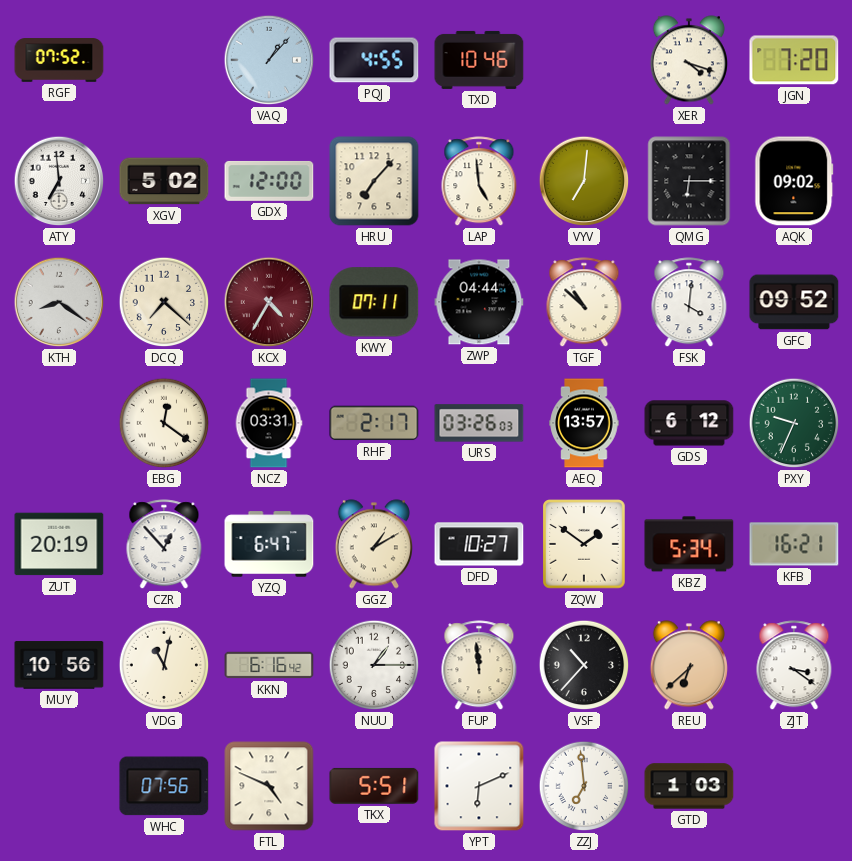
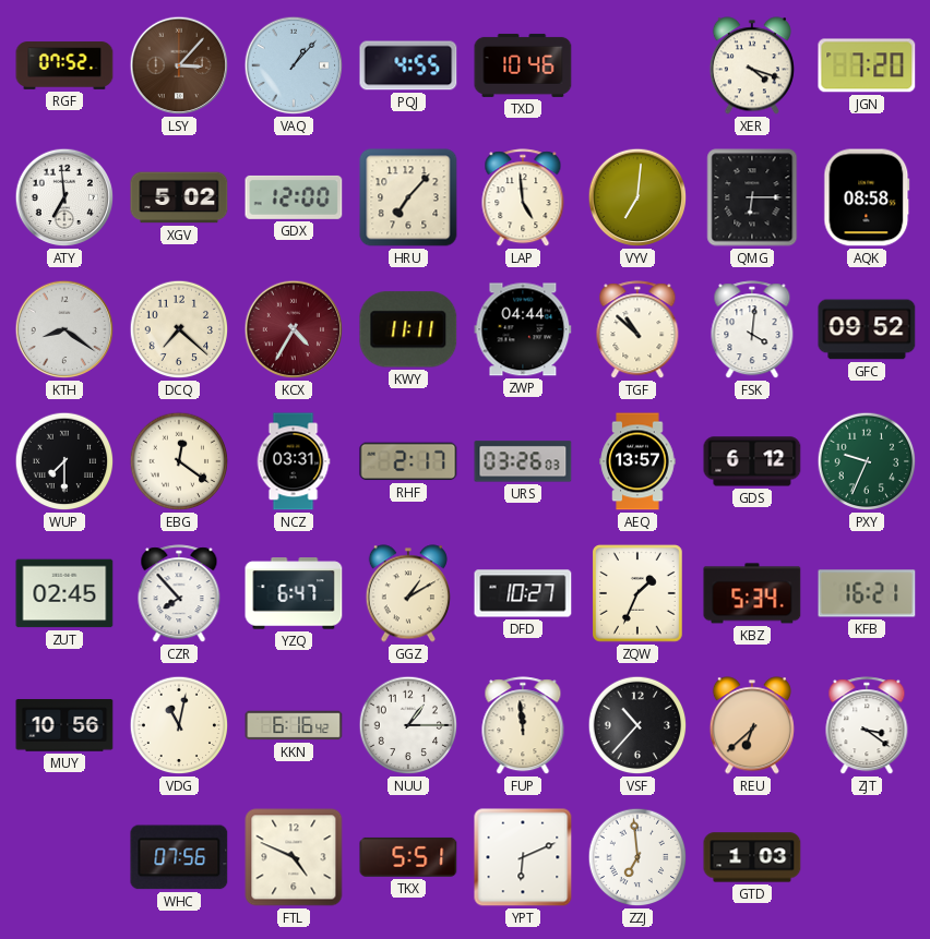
LSY: none -> 3:07
AQK: 09:02 -> 08:58
KWY: 07:11 -> 11:11
WUP: none -> 7:30
ZUT: 20:19 -> 02:45
CZR: 12:53 -> 7:53
ZQW: 1:51 -> 1:34
